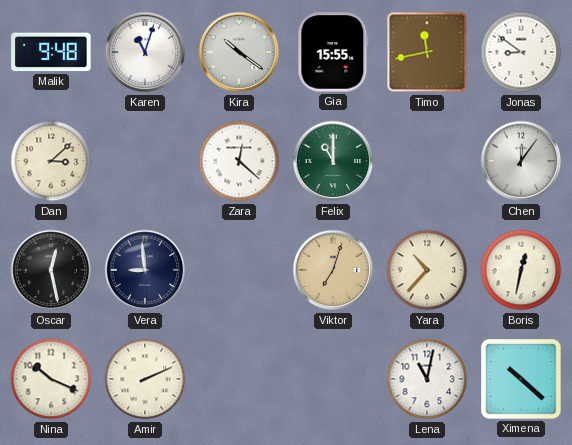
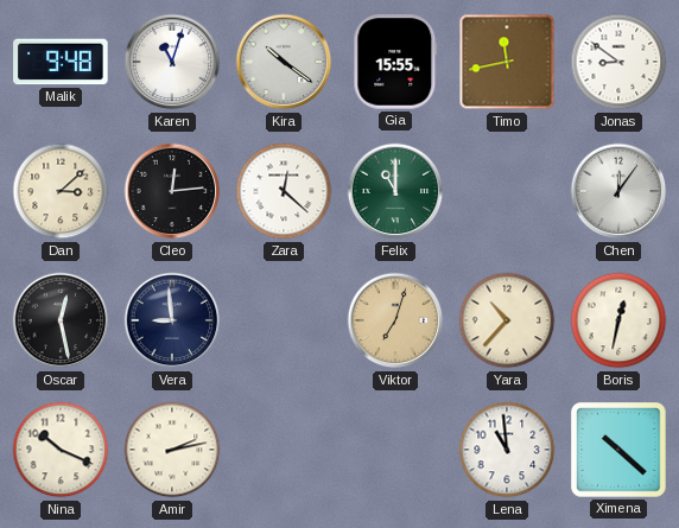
Cleo: none -> 12:14
Amir: 2:11 -> 2:13
Lena: 11:02 -> 10:59
